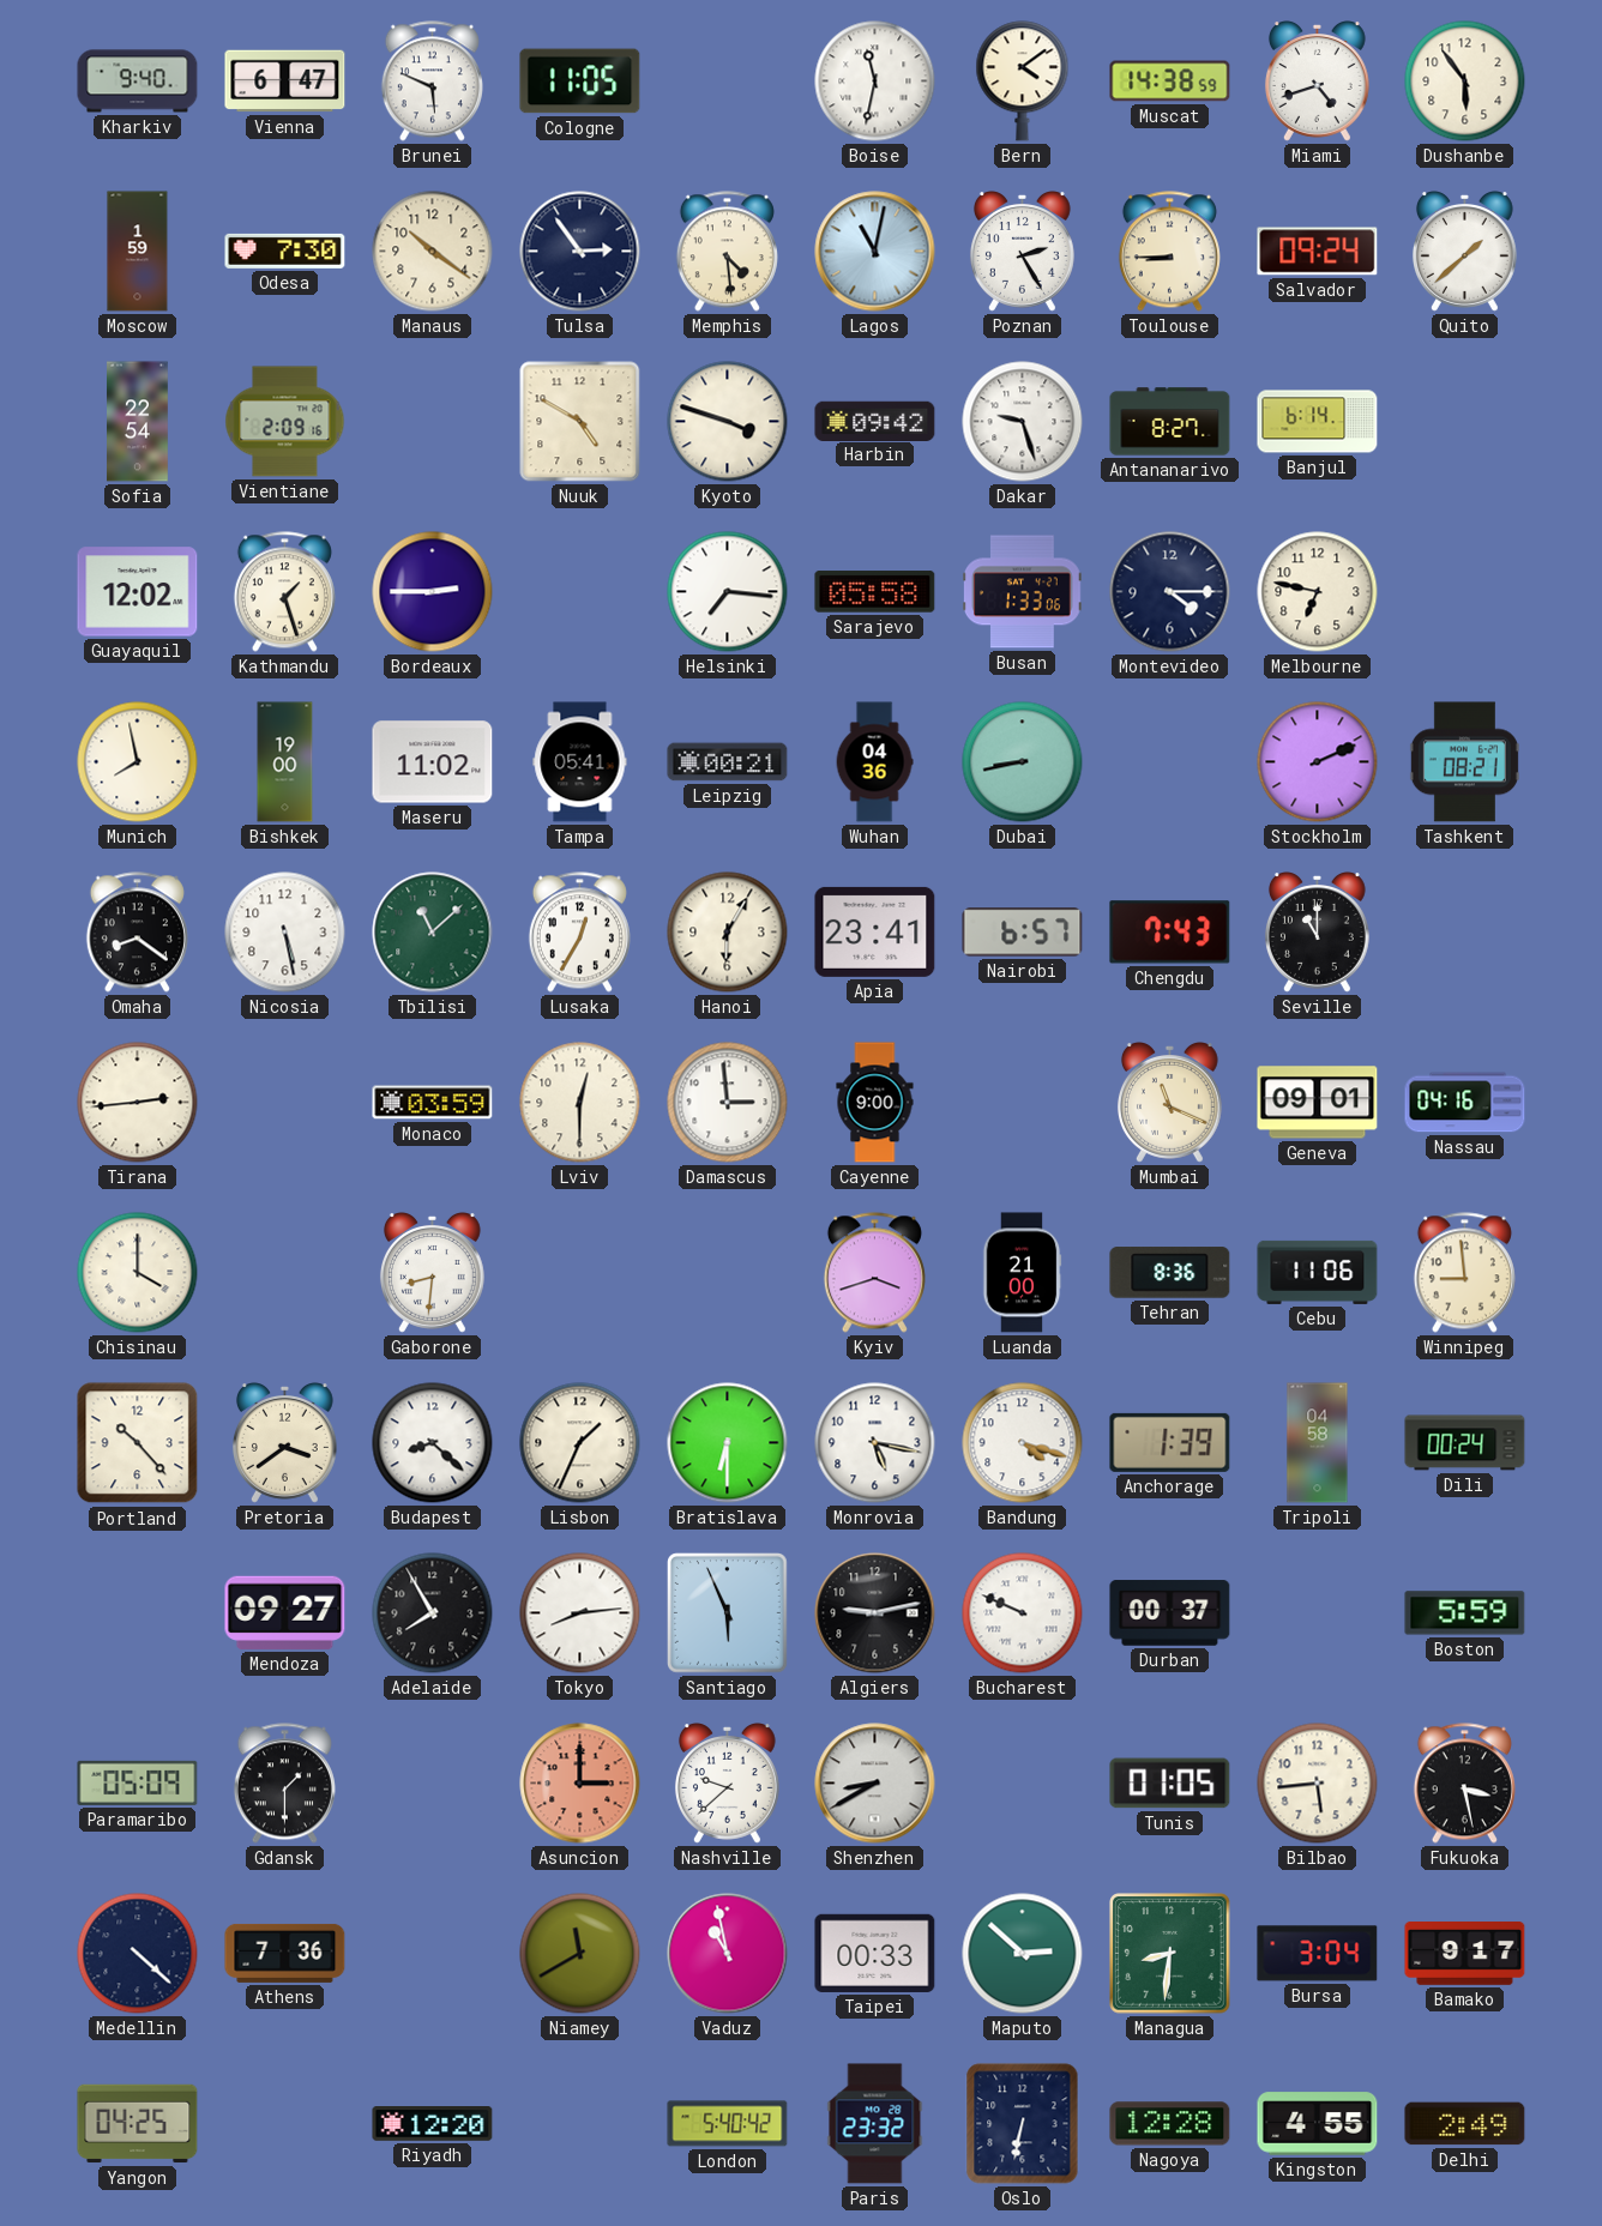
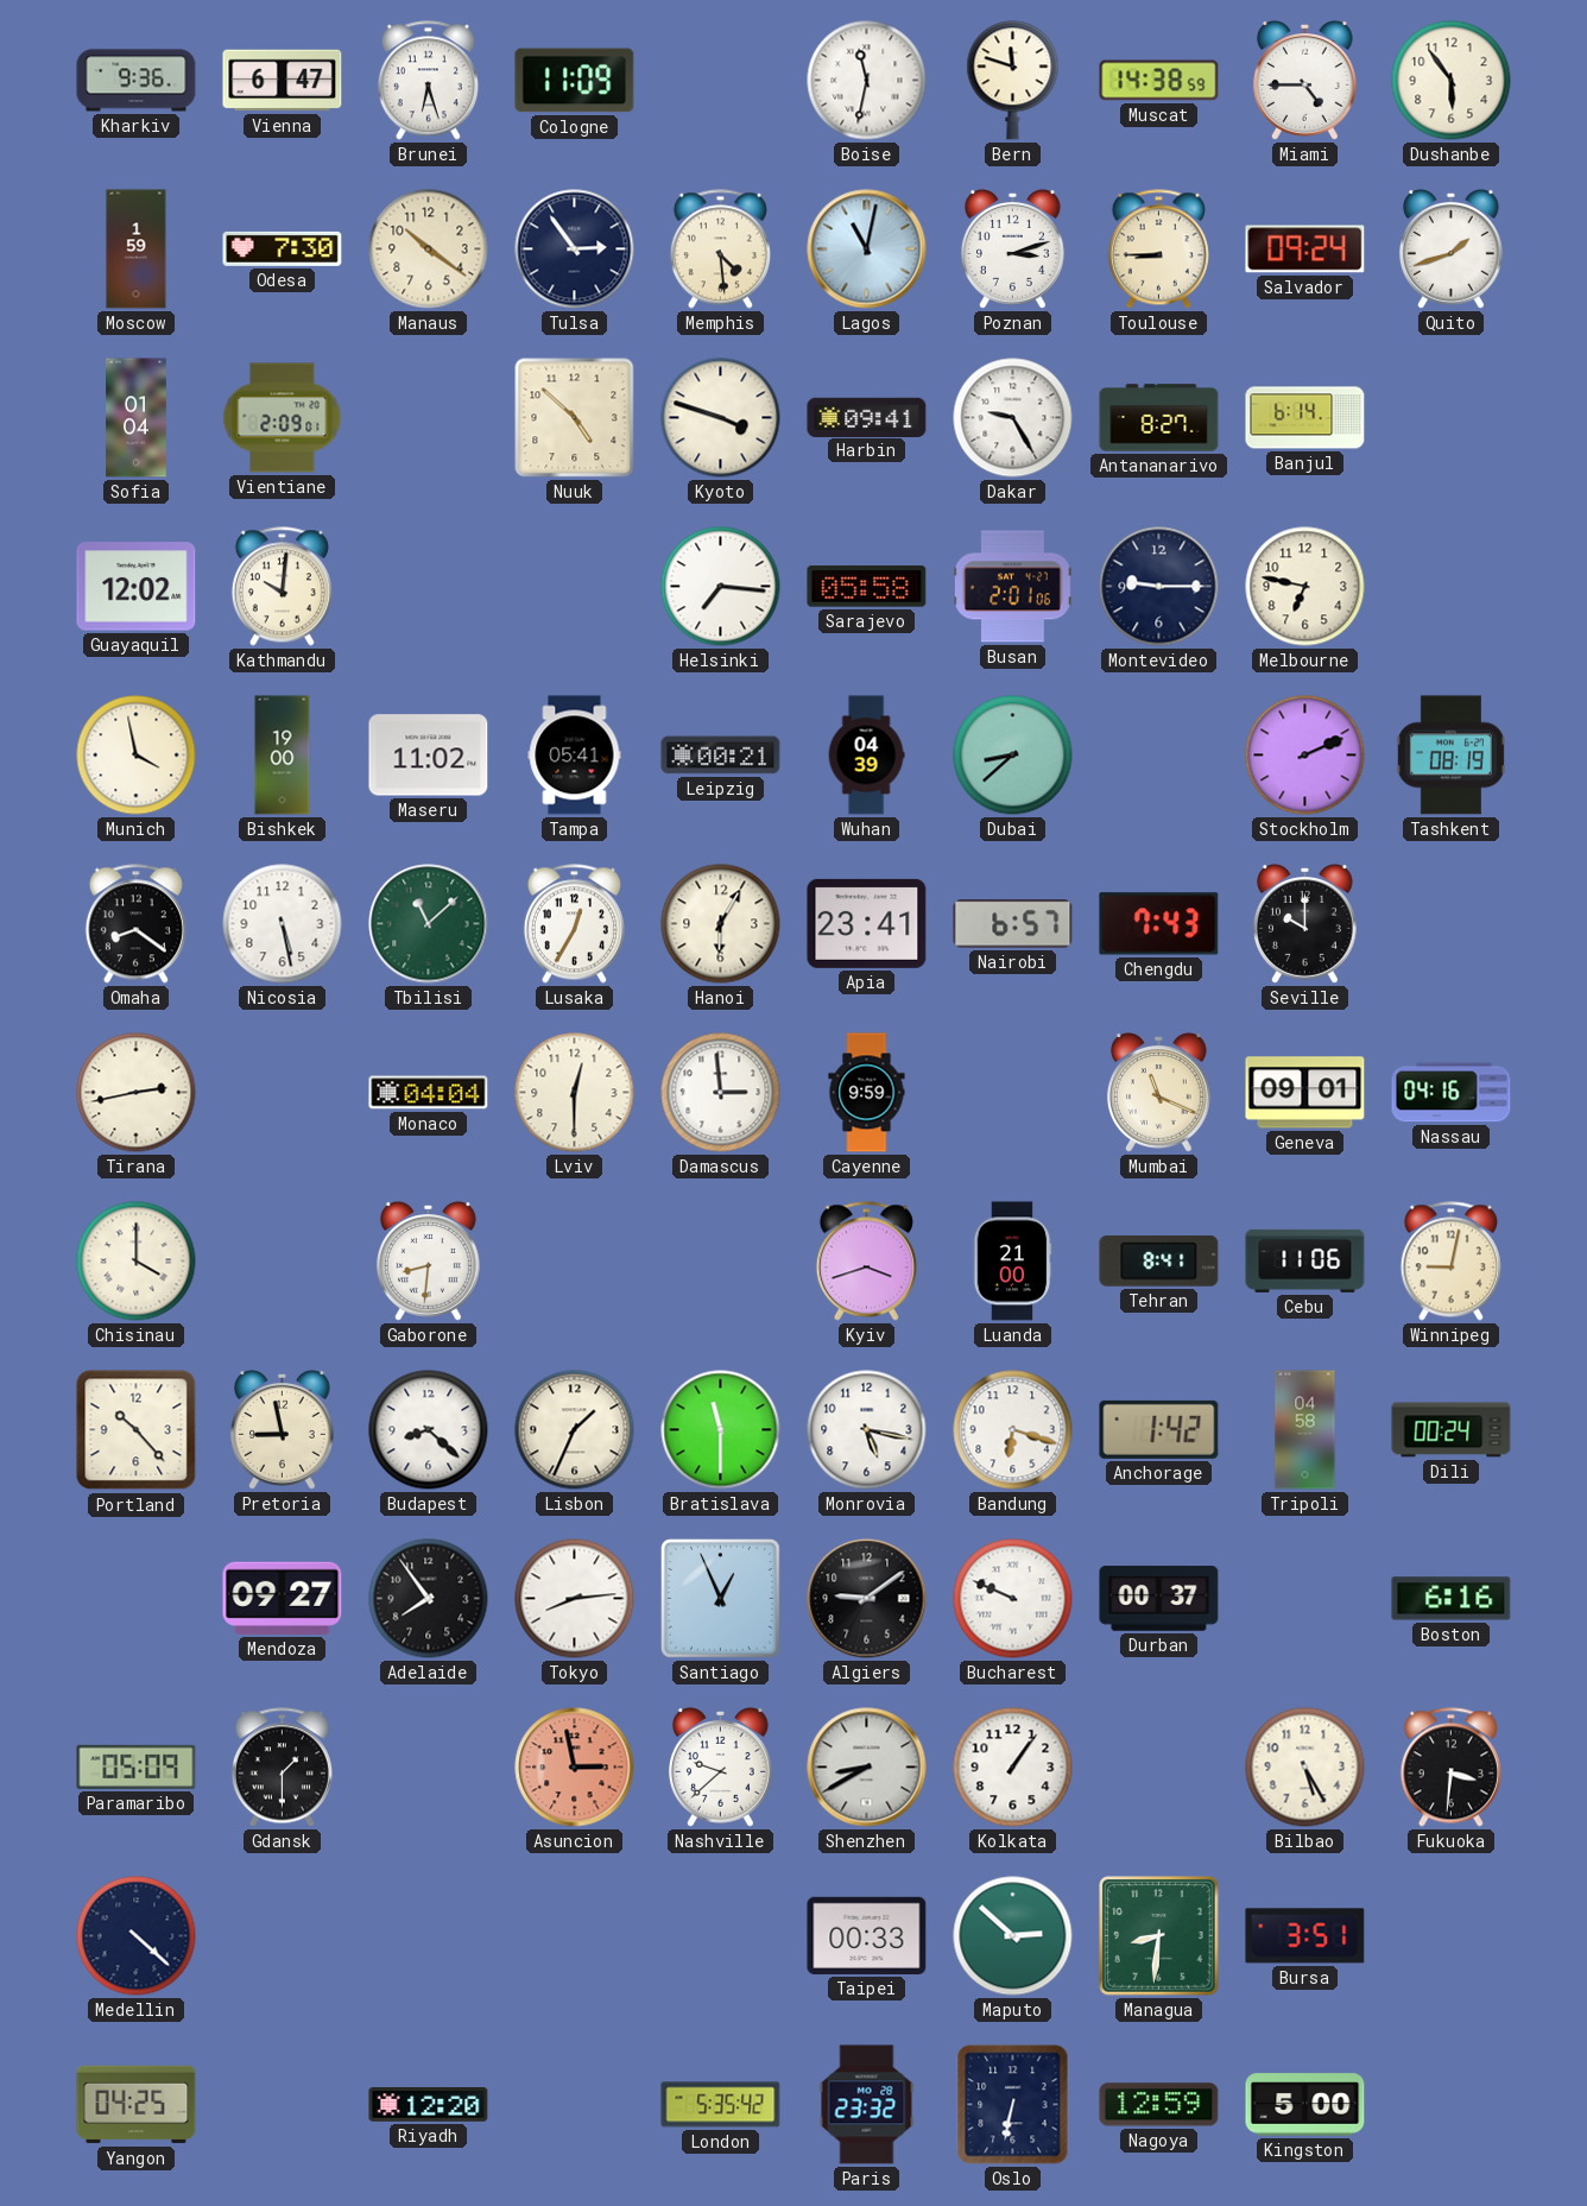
Kharkiv: 9:40 -> 9:36
Brunei: 5:49 -> 6:27
Cologne: 11:05 -> 11:09
Bern: 4:09 -> 11:48
Miami: 4:42 -> 4:45
Poznan: 2:25 -> 3:12
Quito: 1:38 -> 1:42
Sofia: 22:54 -> 01:04
Vientiane: 2:09:16 -> 2:09:01
Nuuk: 4:50 -> 4:52
Harbin: 09:42 -> 09:41
Dakar: 9:27 -> 9:25
Kathmandu: 1:27 -> 10:01
Bordeaux: 2:45 -> none
Busan: 1:33 -> 2:01
Montevideo: 4:15 -> 9:15
Munich: 7:58 -> 3:58
Wuhan: 04:36 -> 04:39
Dubai: 8:43 -> 8:38
Tashkent: 08:21 -> 08:19
Seville: 11:00 -> 10:00
Tirana: 2:44 -> 2:43
Monaco: 03:59 -> 04:04
Cayenne: 9:00 -> 9:59
Tehran: 8:36 -> 8:41
Winnipeg: 8:59 -> 9:02
Pretoria: 3:39 -> 8:58
Bratislava: 6:30 -> 11:30
Bandung: 4:18 -> 6:18
Anchorage: 1:39 -> 1:42
Adelaide: 7:55 -> 7:54
Santiago: 5:56 -> 12:56
Algiers: 9:13 -> 9:09
Boston: 5:59 -> 6:16
Asuncion: 3:00 -> 2:58
Kolkata: none -> 1:06
Tunis: 01:05 -> none
Bilbao: 5:44 -> 5:25
Fukuoka: 3:28 -> 3:31
Athens: 7:36 -> none
Niamey: 11:40 -> none
Vaduz: 10:58 -> none
Bursa: 3:04 -> 3:51
Bamako: 9:17 -> none
London: 5:40 -> 5:35
Nagoya: 12:28 -> 12:59
Kingston: 4:55 -> 5:00
Delhi: 2:49 -> none
